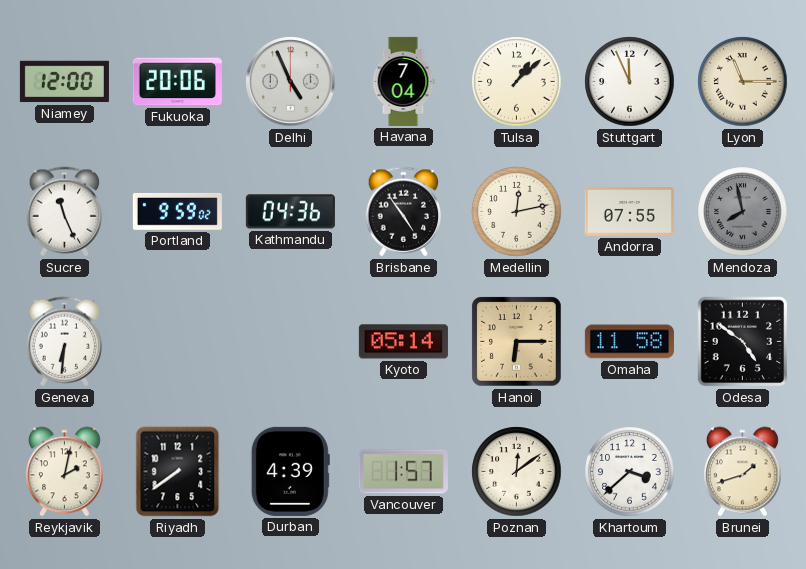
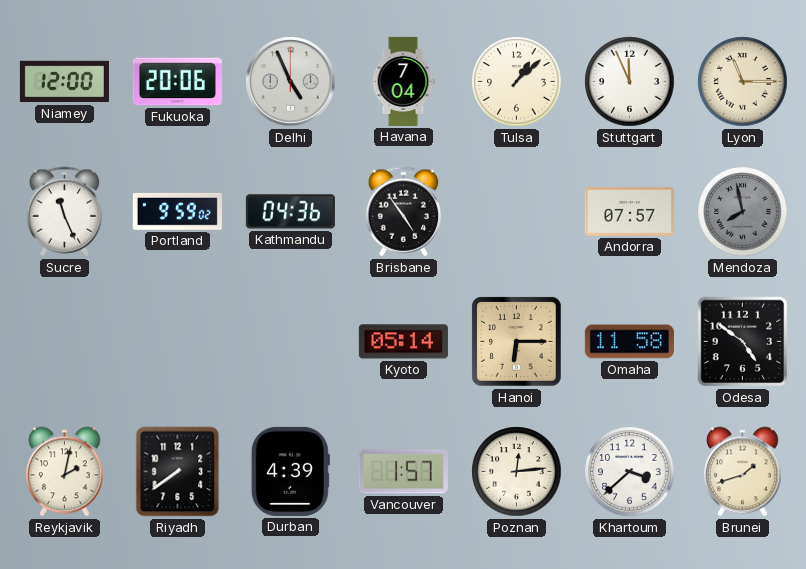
Medellin: 12:13 -> none
Andorra: 07:55 -> 07:57
Geneva: 6:31 -> none
Poznan: 12:09 -> 12:14
